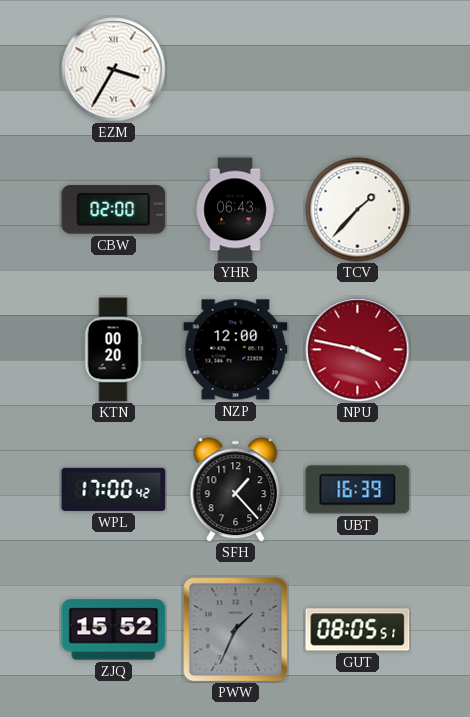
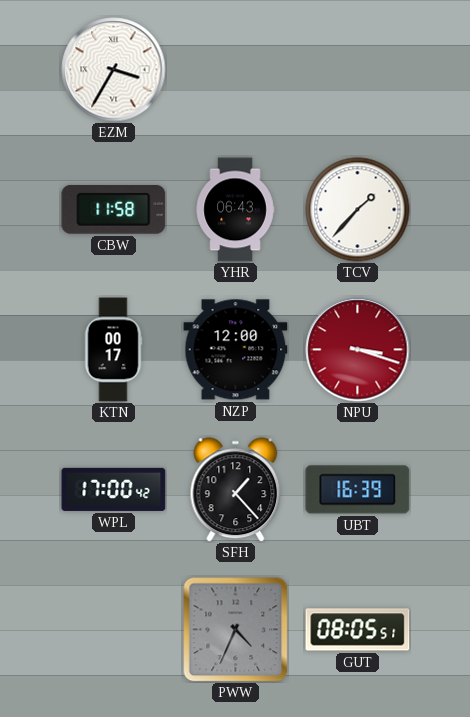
CBW: 02:00 -> 11:58
KTN: 00:20 -> 00:17
NPU: 3:47 -> 3:18
ZJQ: 15:52 -> none
PWW: 1:34 -> 4:34
